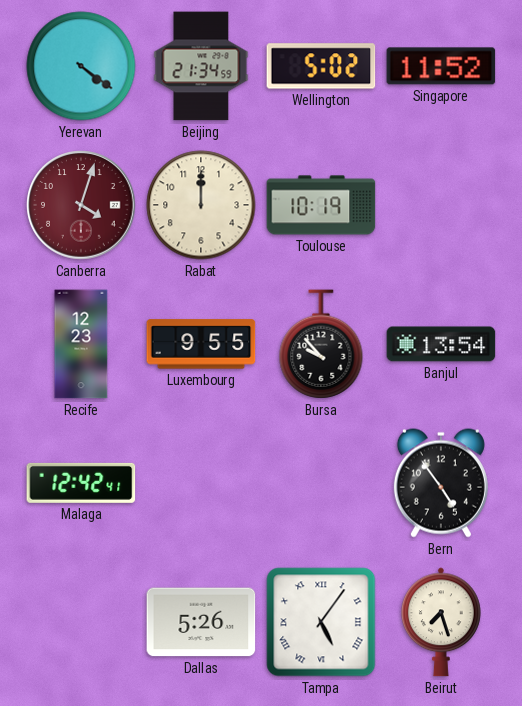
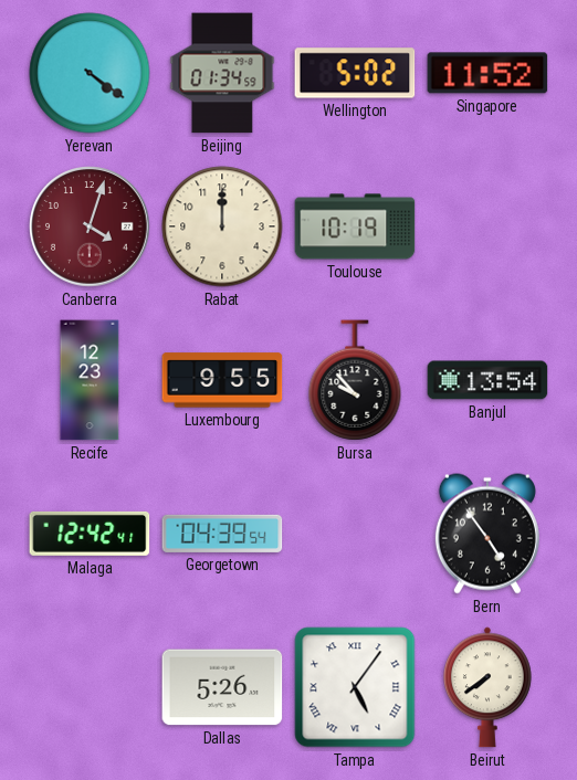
Beijing: 21:34 -> 01:34
Georgetown: none -> 04:39
Beirut: 7:27 -> 7:39
